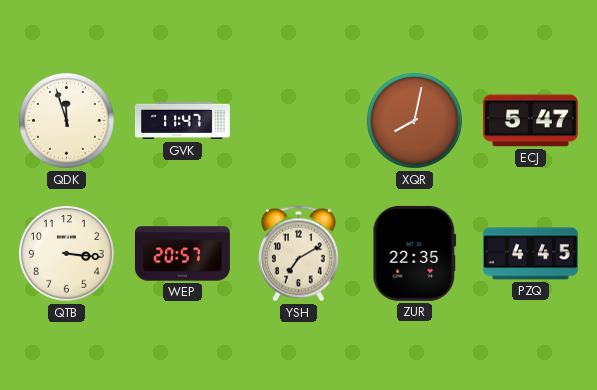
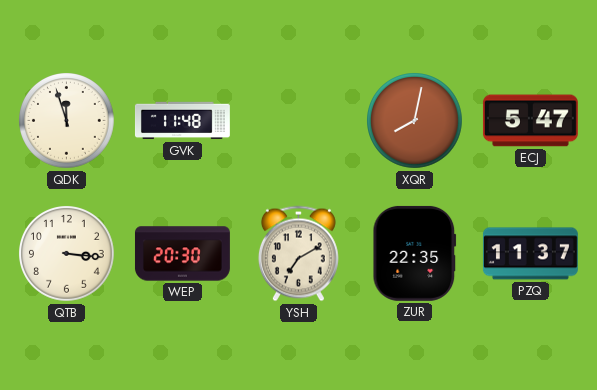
GVK: 11:47 -> 11:48
WEP: 20:57 -> 20:30
PZQ: 4:45 -> 11:37
